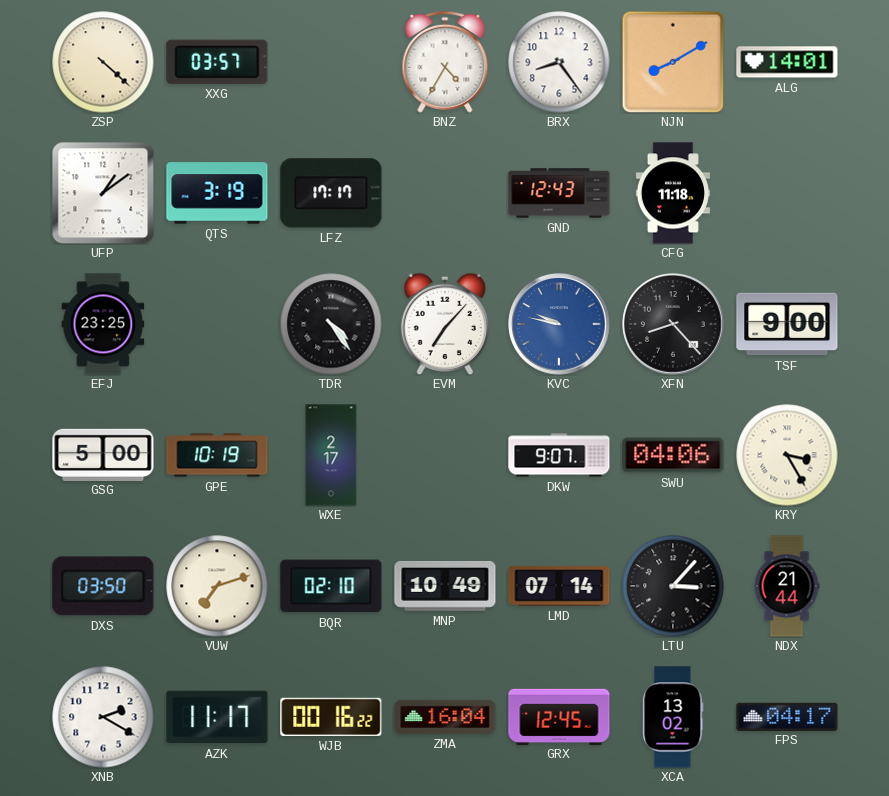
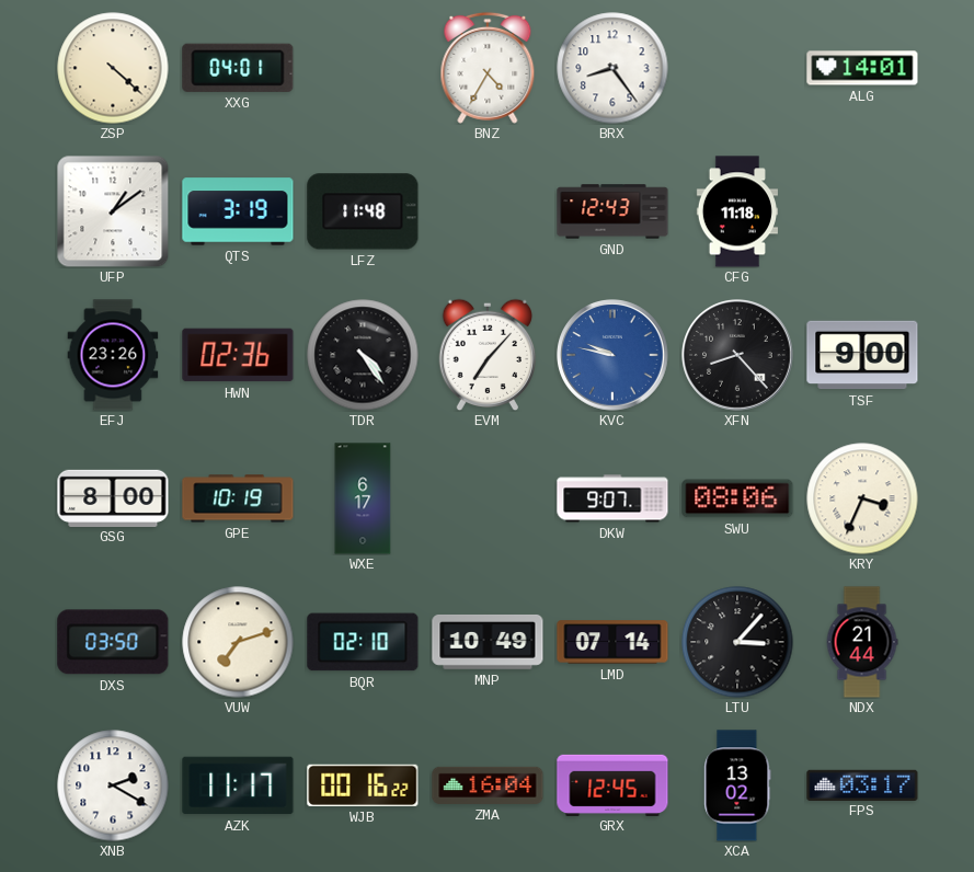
XXG: 03:57 -> 04:01
NJN: 8:10 -> none
LFZ: 17:17 -> 11:48
EFJ: 23:25 -> 23:26
HWN: none -> 02:36
GSG: 5:00 -> 8:00
WXE: 2:17 -> 6:17
SWU: 04:06 -> 08:06
KRY: 3:25 -> 3:34
FPS: 04:17 -> 03:17
